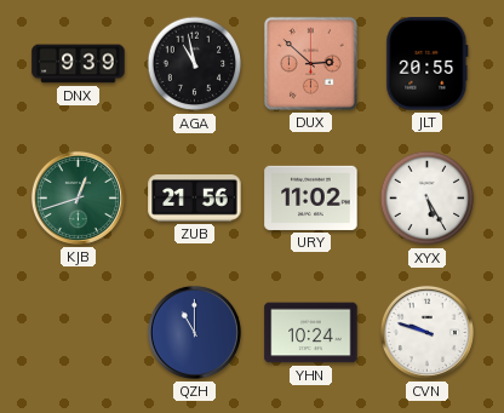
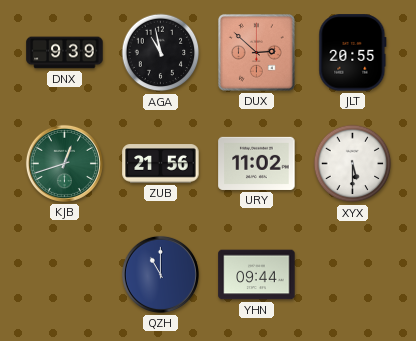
XYX: 5:25 -> 5:30
YHN: 10:24 -> 09:44
CVN: 9:48 -> none
